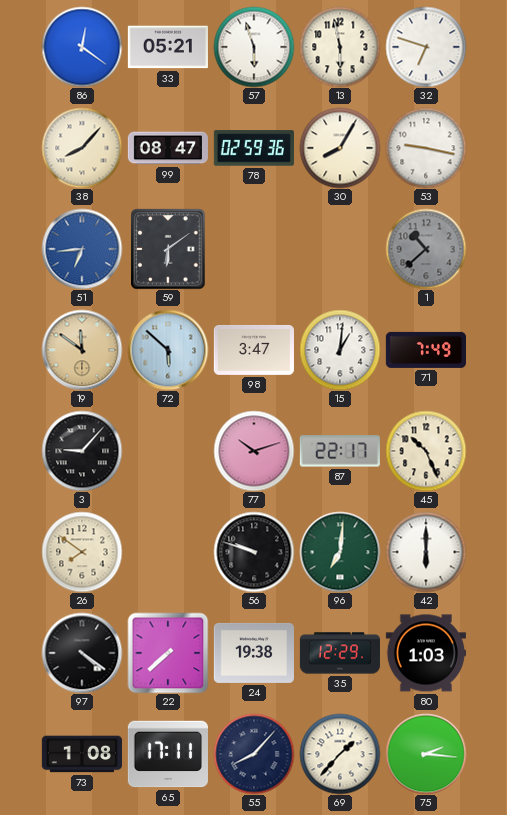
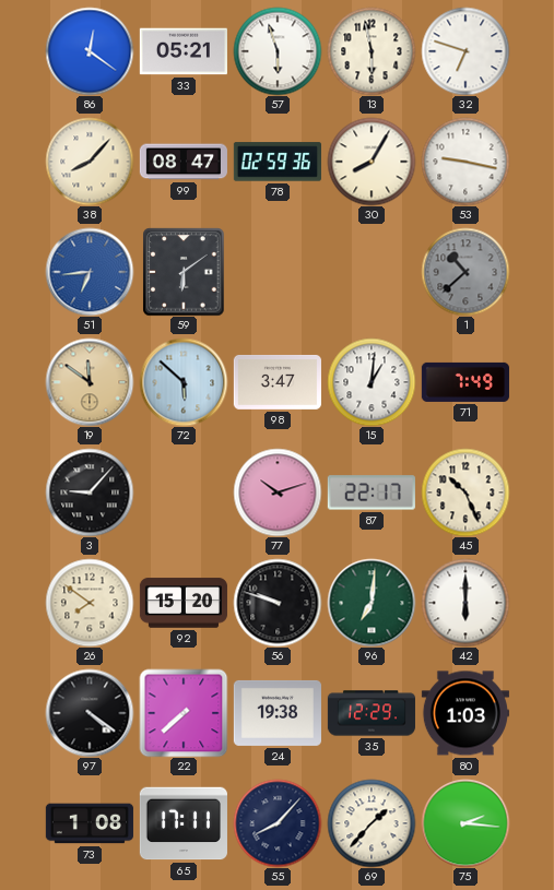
92: none -> 15:20
